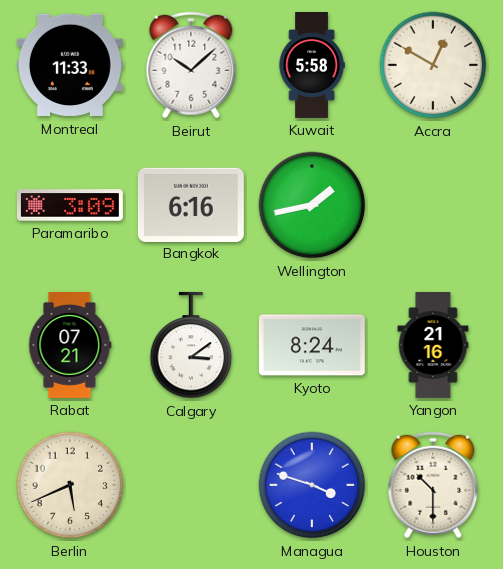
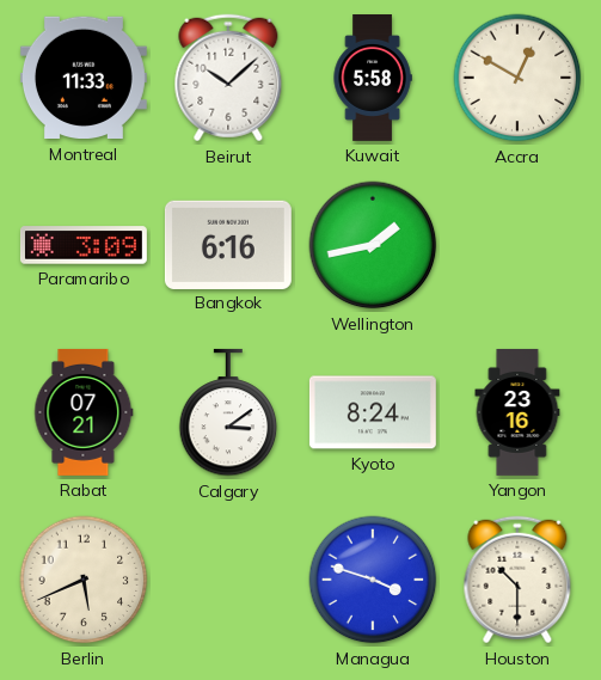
Yangon: 21:16 -> 23:16
